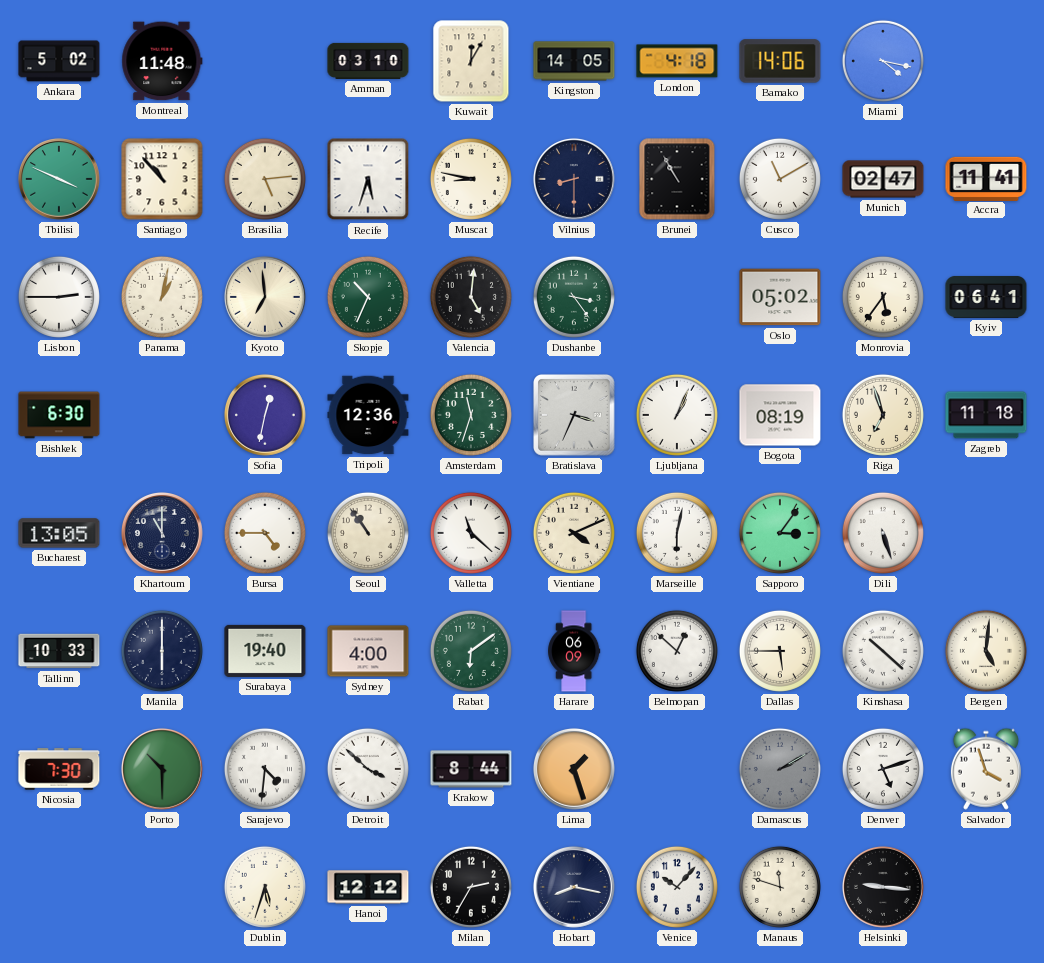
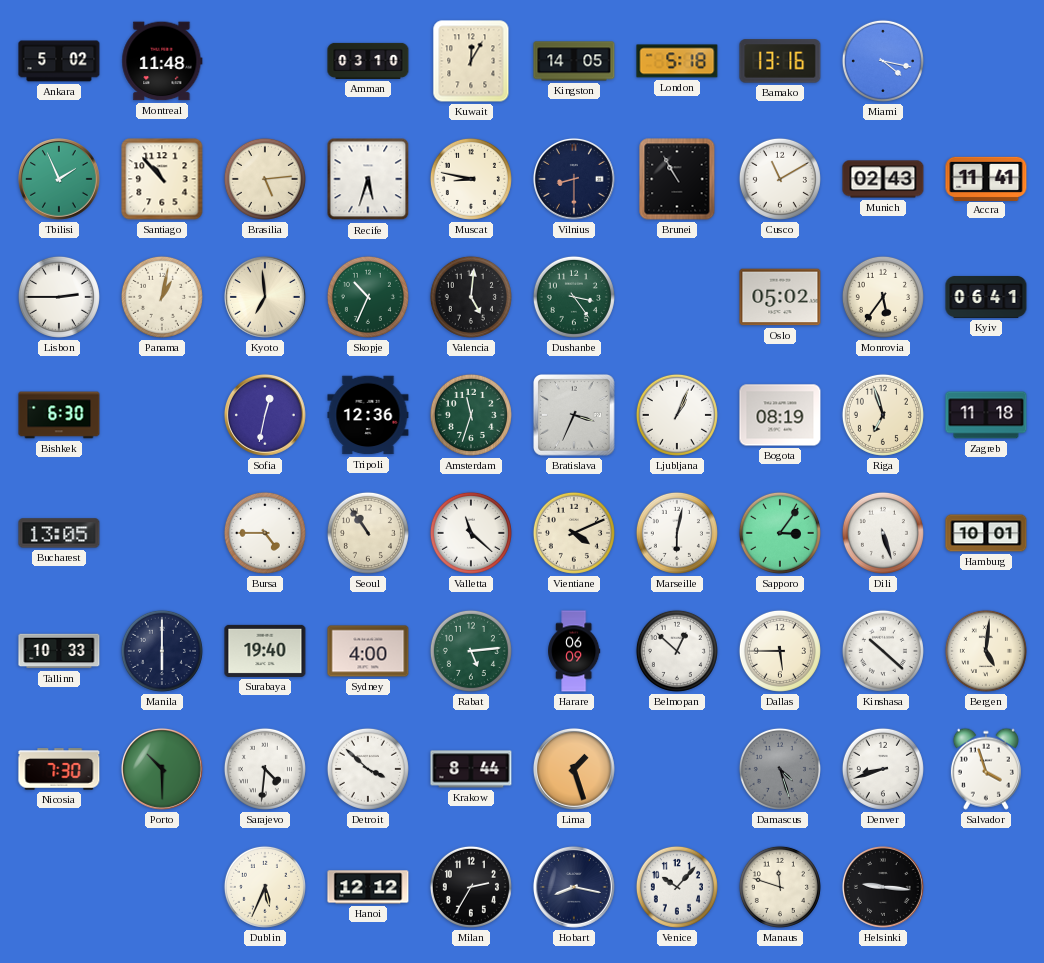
London: 4:18 -> 5:18
Bamako: 14:06 -> 13:16
Tbilisi: 3:49 -> 1:56
Munich: 02:47 -> 02:43
Khartoum: 11:00 -> none
Hamburg: none -> 10:01
Rabat: 6:09 -> 5:14
Damascus: 2:10 -> 4:27
Denver: 5:12 -> 8:42
Dublin: 5:33 -> 5:34
